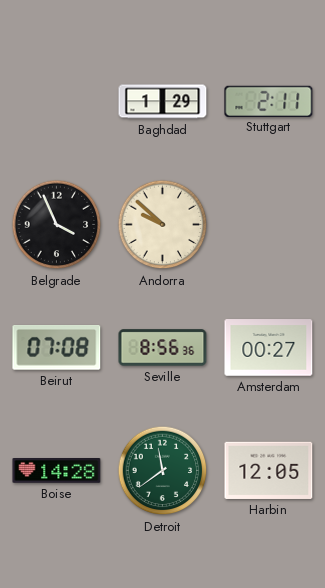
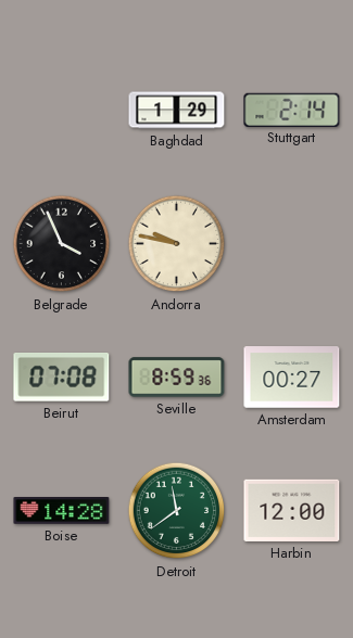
Stuttgart: 2:11 -> 2:14
Andorra: 9:52 -> 9:47
Seville: 8:56 -> 8:59
Harbin: 12:05 -> 12:00
